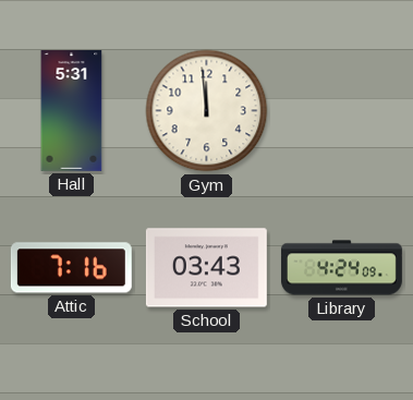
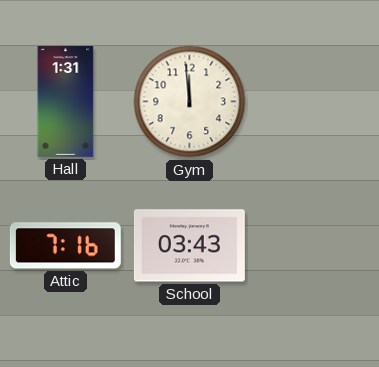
Hall: 5:31 -> 1:31
Library: 4:24 -> none
